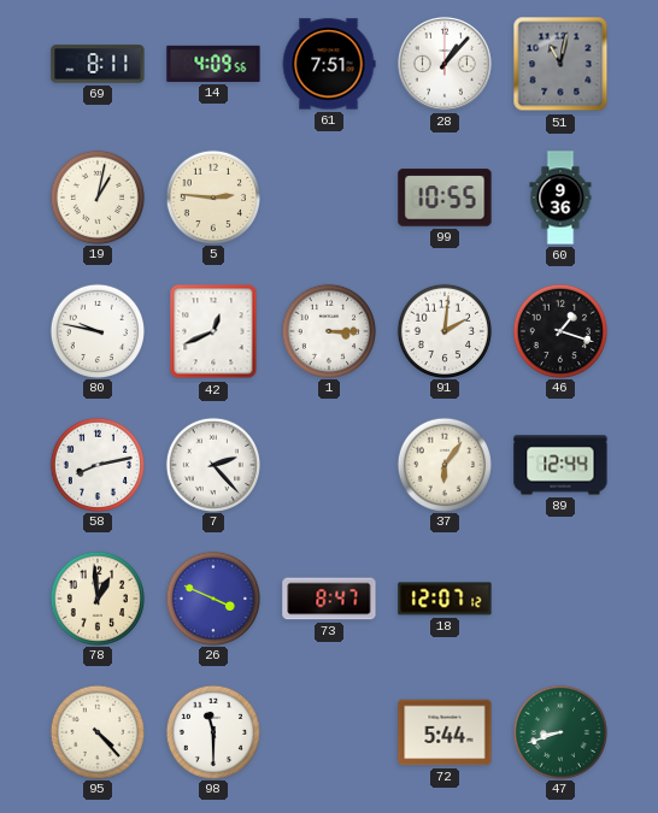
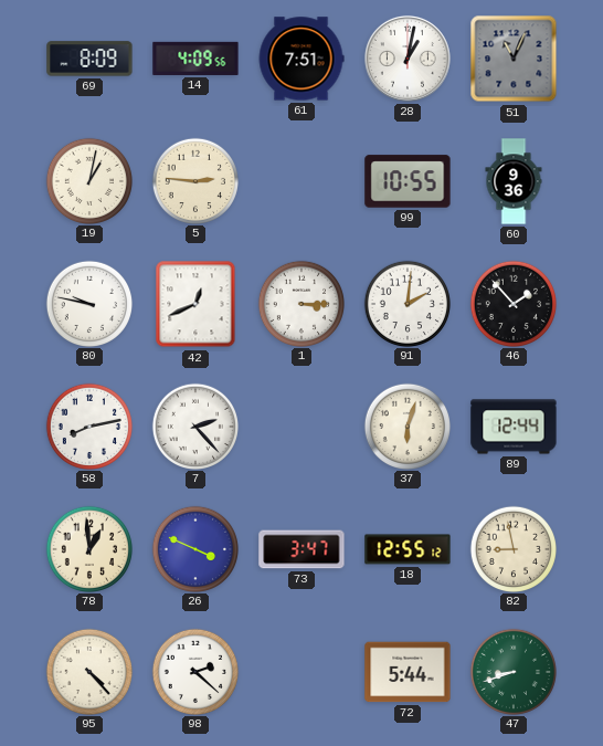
69: 8:11 -> 8:09
28: 1:07 -> 1:02
51: 11:02 -> 11:04
46: 1:18 -> 1:53
37: 6:06 -> 6:03
73: 8:47 -> 3:47
18: 12:07 -> 12:55
82: none -> 8:58
98: 11:30 -> 2:22
